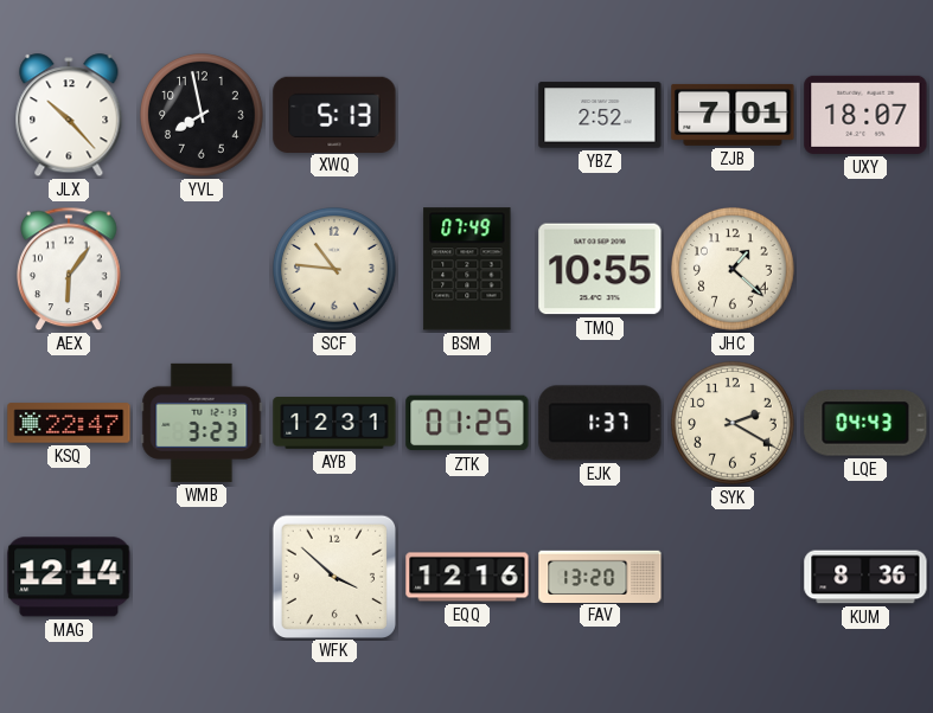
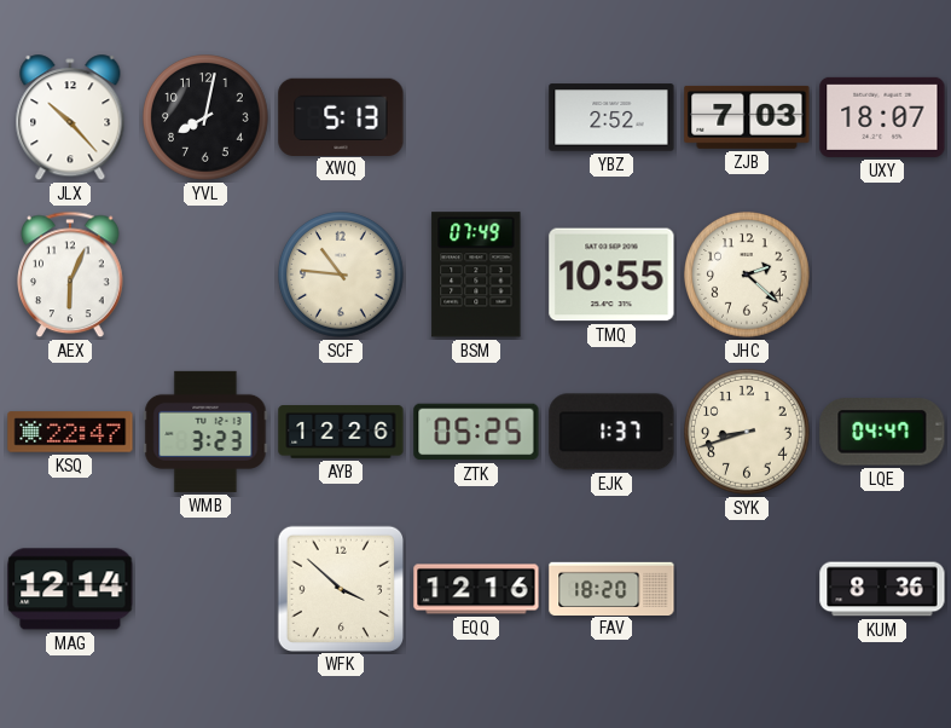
YVL: 7:58 -> 8:02
ZJB: 7:01 -> 7:03
AEX: 6:06 -> 6:04
JHC: 1:22 -> 2:22
AYB: 12:31 -> 12:26
ZTK: 01:25 -> 05:25
SYK: 2:20 -> 8:42
LQE: 04:43 -> 04:47
FAV: 13:20 -> 18:20
